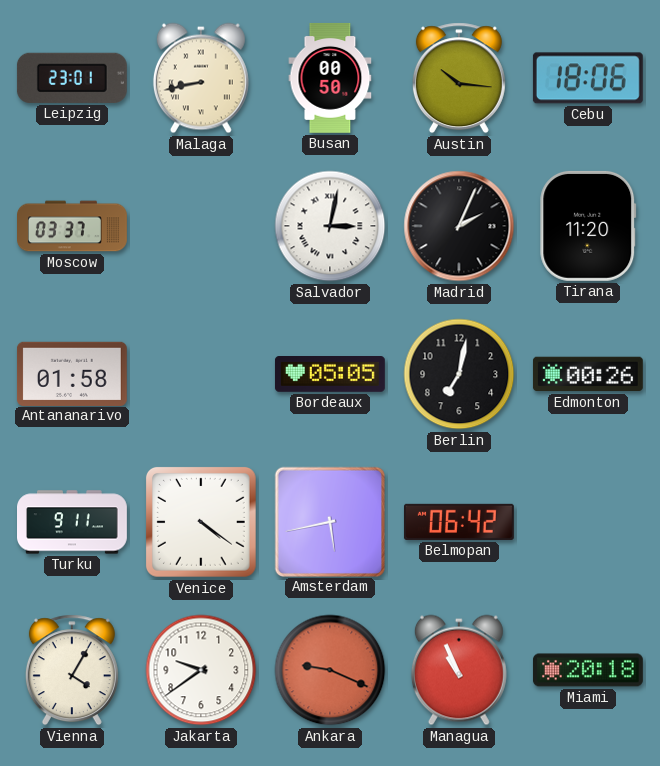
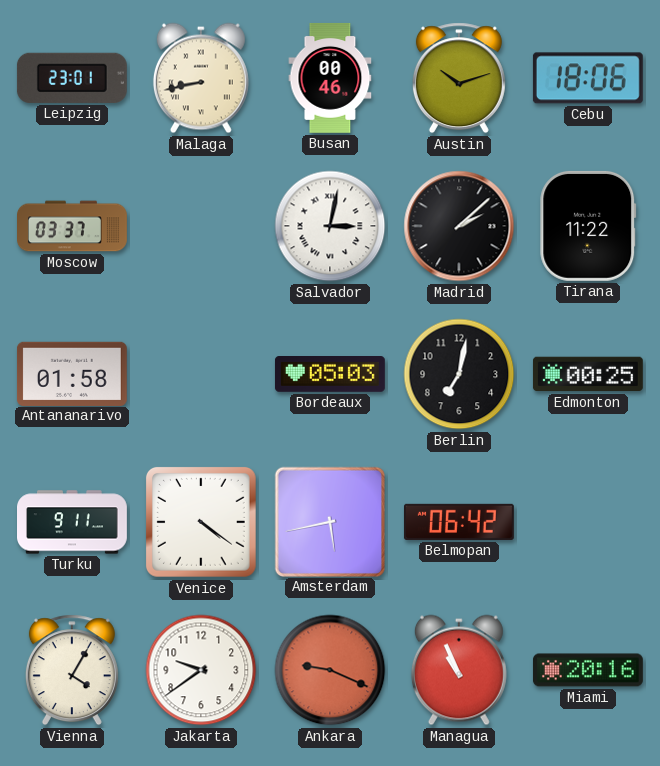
Busan: 00:50 -> 00:46
Austin: 10:16 -> 10:12
Madrid: 2:04 -> 2:08
Tirana: 11:20 -> 11:22
Bordeaux: 05:05 -> 05:03
Edmonton: 00:26 -> 00:25
Miami: 20:18 -> 20:16
